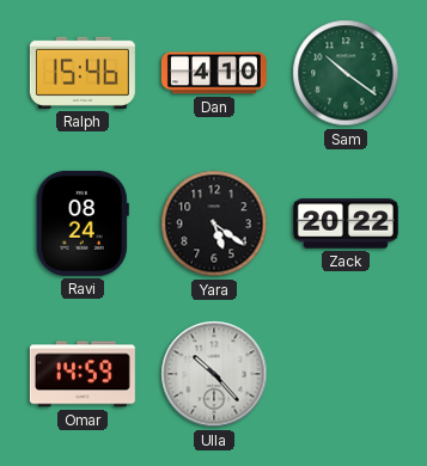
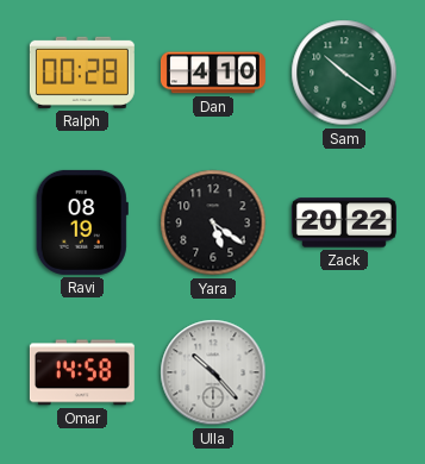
Ralph: 15:46 -> 00:28
Ravi: 08:24 -> 08:19
Omar: 14:59 -> 14:58
